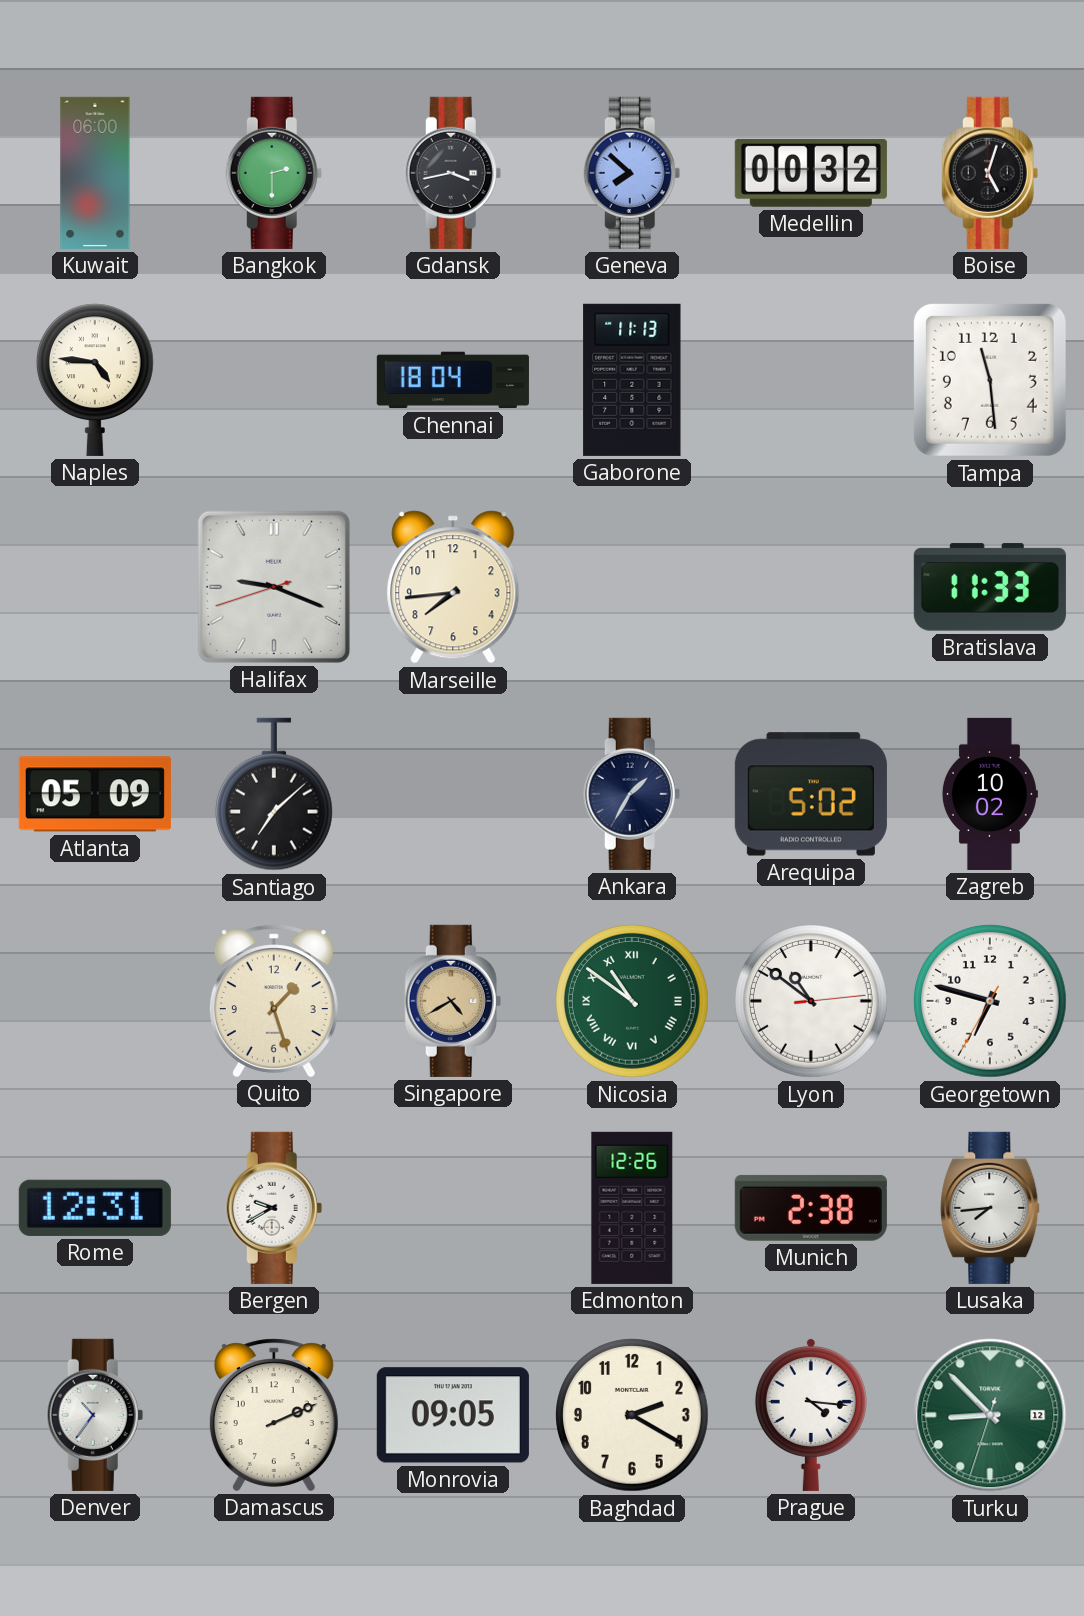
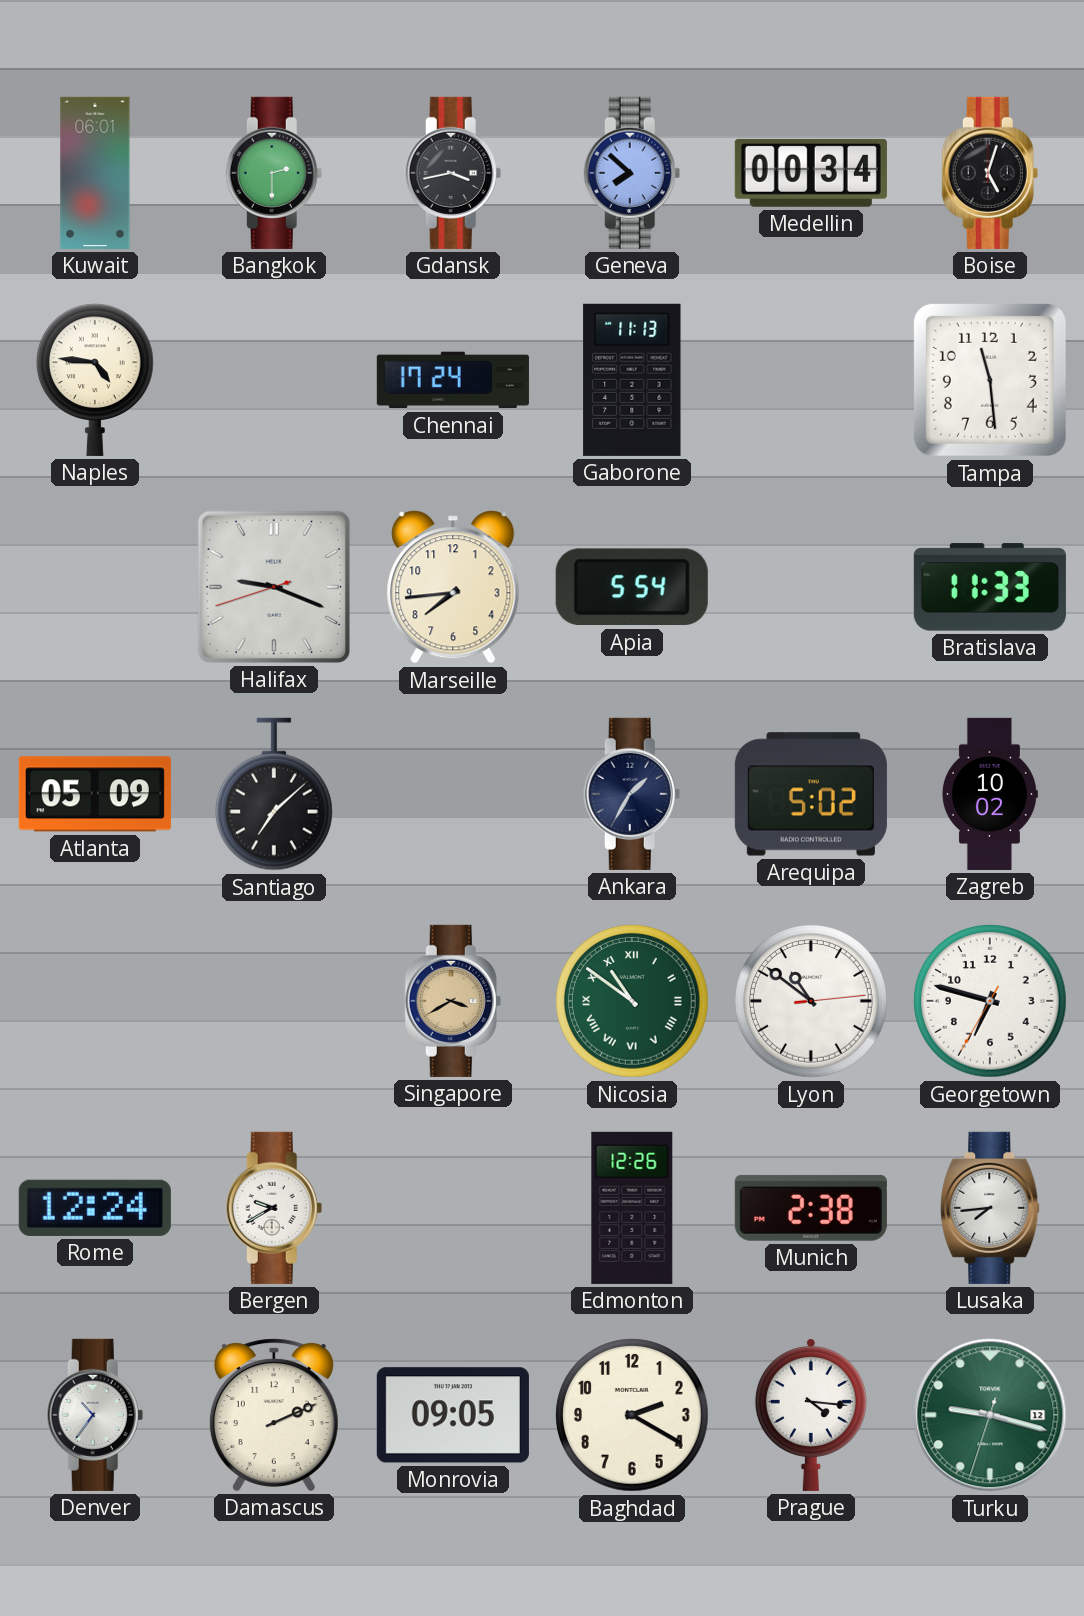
Kuwait: 06:00 -> 06:01
Medellin: 00:32 -> 00:34
Chennai: 18:04 -> 17:24
Apia: none -> 5:54
Quito: 1:27 -> none
Singapore: 4:40 -> 3:40
Rome: 12:31 -> 12:24
Turku: 8:52 -> 9:17
